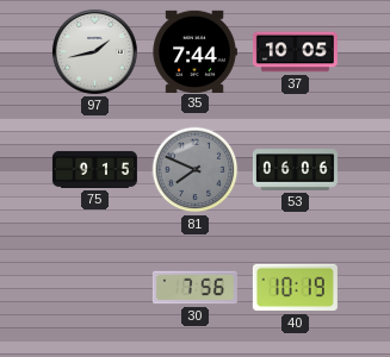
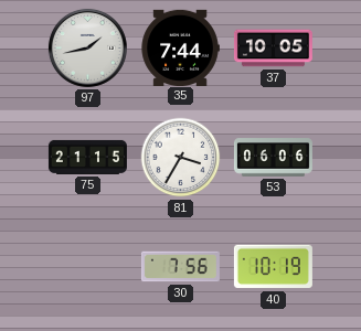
75: 9:15 -> 21:15
81: 7:49 -> 3:35
81 dial: grey -> white
